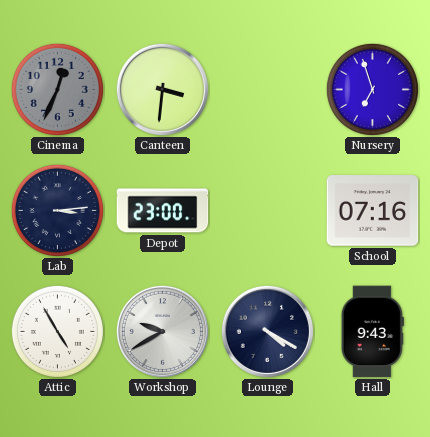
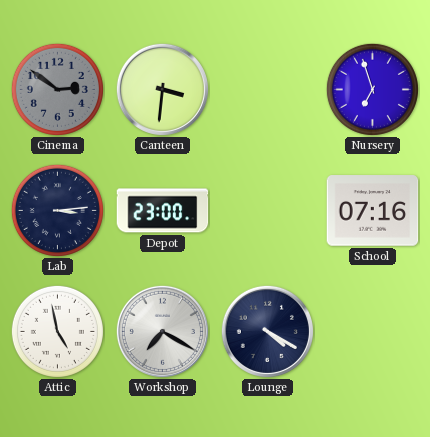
Cinema: 12:34 -> 2:51
Attic: 4:55 -> 4:58
Workshop: 9:40 -> 7:20
Hall: 9:43 -> none
